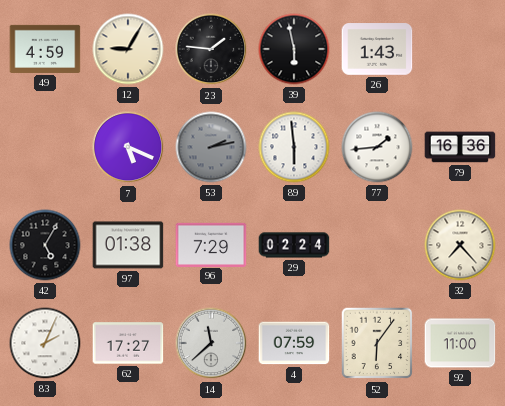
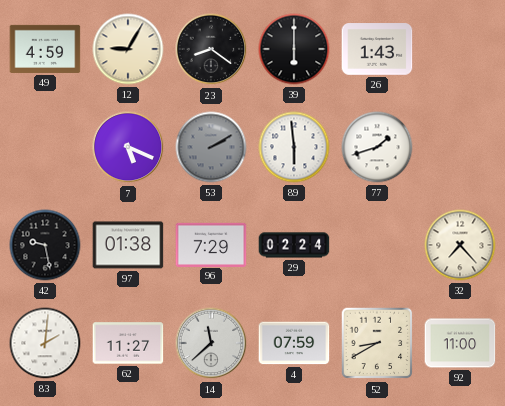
23: 1:46 -> 8:21
39: 5:58 -> 6:00
53: 2:13 -> 2:10
77: 1:44 -> 1:42
79: 16:36 -> none
42: 5:05 -> 9:28
83: 2:04 -> 2:01
62: 17:27 -> 11:27
52: 6:06 -> 8:40
